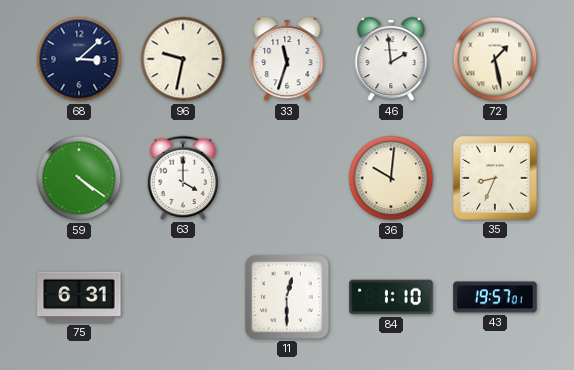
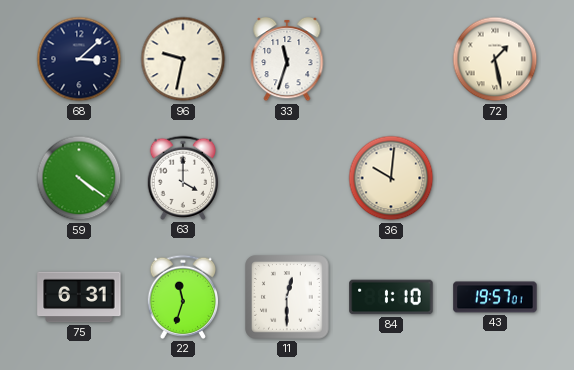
46: 1:59 -> none
35: 8:34 -> none
22: none -> 11:33
